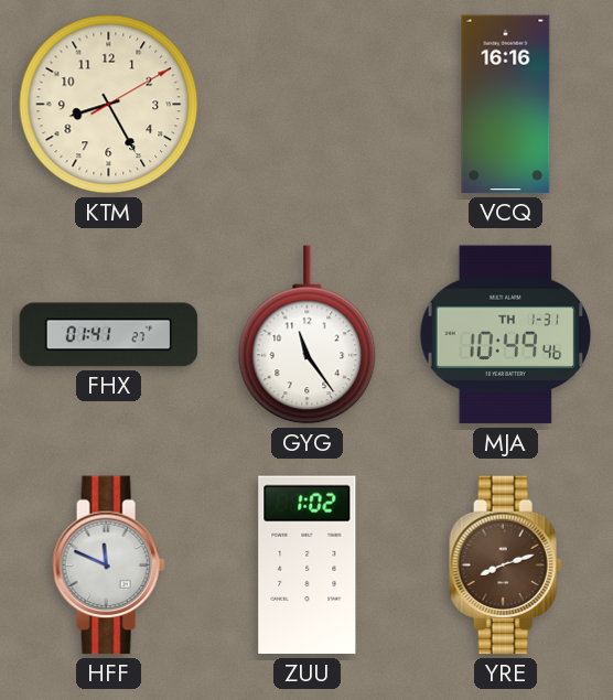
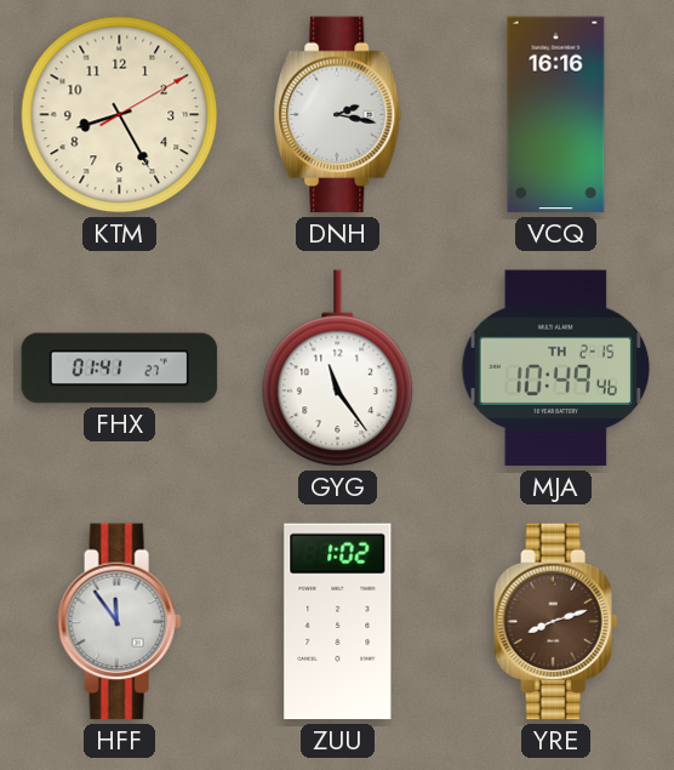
DNH: none -> 2:17
MJA date: TH 1-31 -> TH 2-15
HFF: 11:49 -> 11:54
